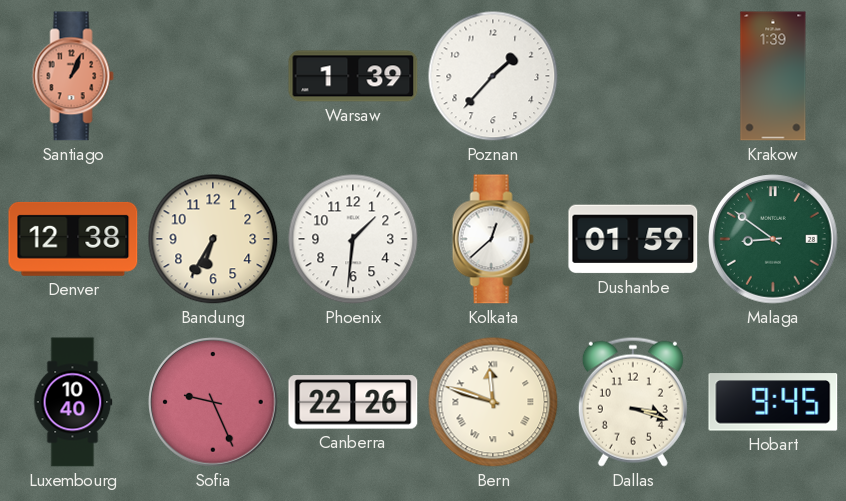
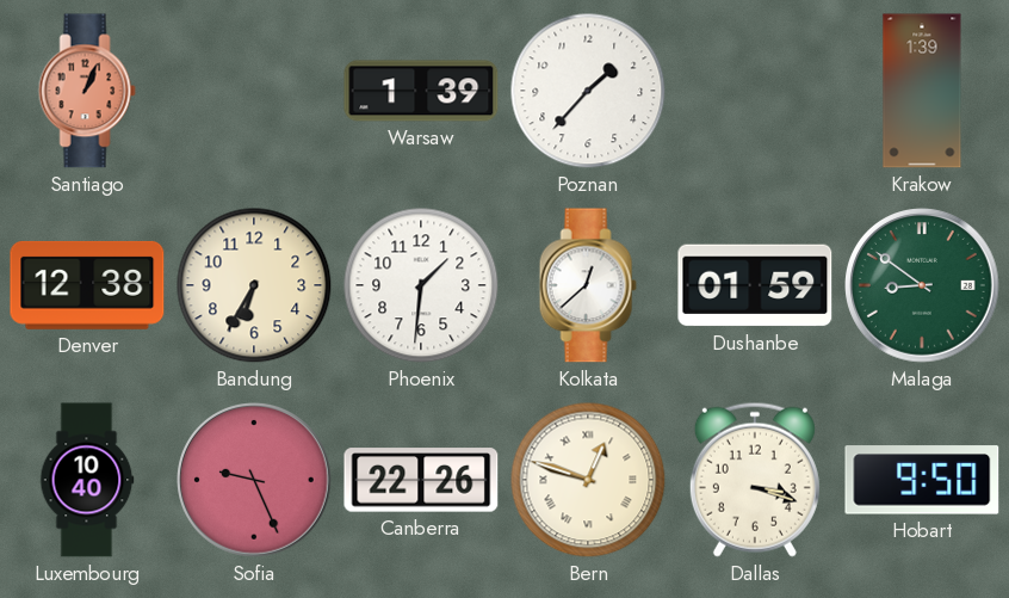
Bern: 11:48 -> 12:48
Hobart: 9:45 -> 9:50
